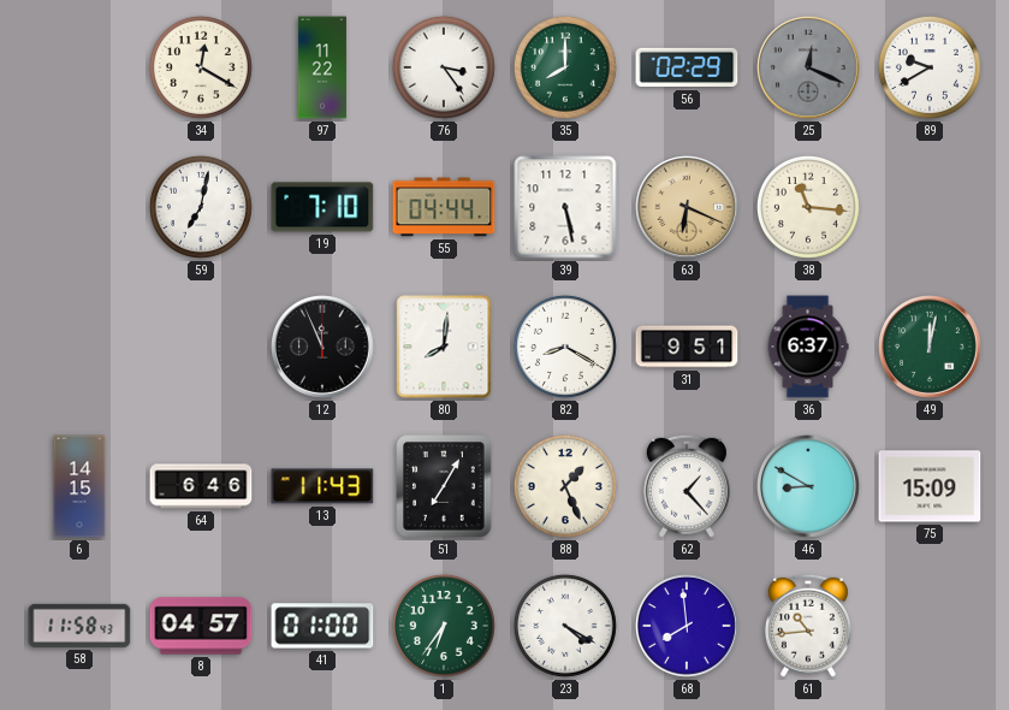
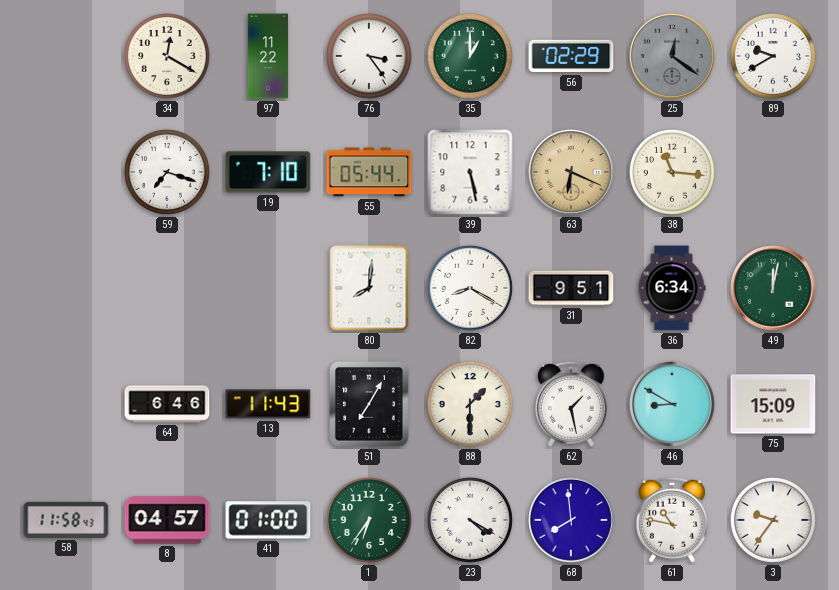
35: 8:00 -> 1:00
25: 12:19 -> 12:21
59: 7:02 -> 7:18
55: 04:44 -> 05:44
12: 11:56 -> none
36: 6:37 -> 6:34
6: 14:15 -> none
88: 1:26 -> 1:30
62: 1:23 -> 1:28
61: 10:44 -> 10:47
3: none -> 9:36
